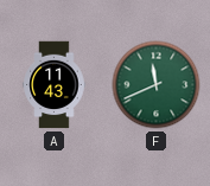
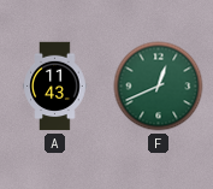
F: 11:41 -> 12:41
